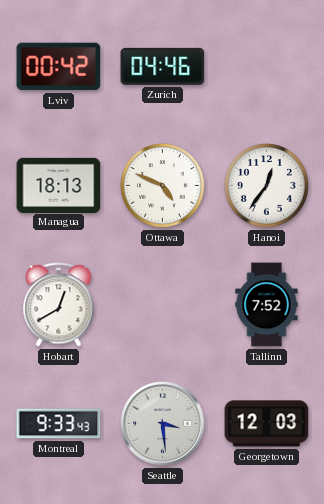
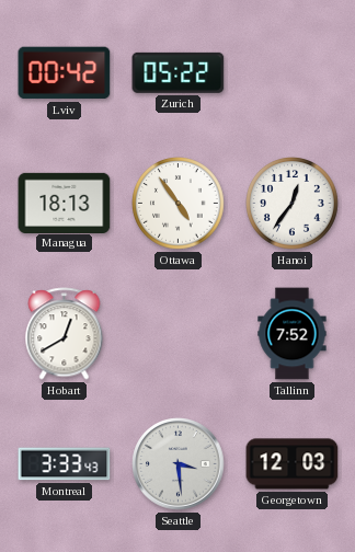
Zurich: 04:46 -> 05:22
Ottawa: 4:49 -> 4:54
Montreal: 9:33 -> 3:33
